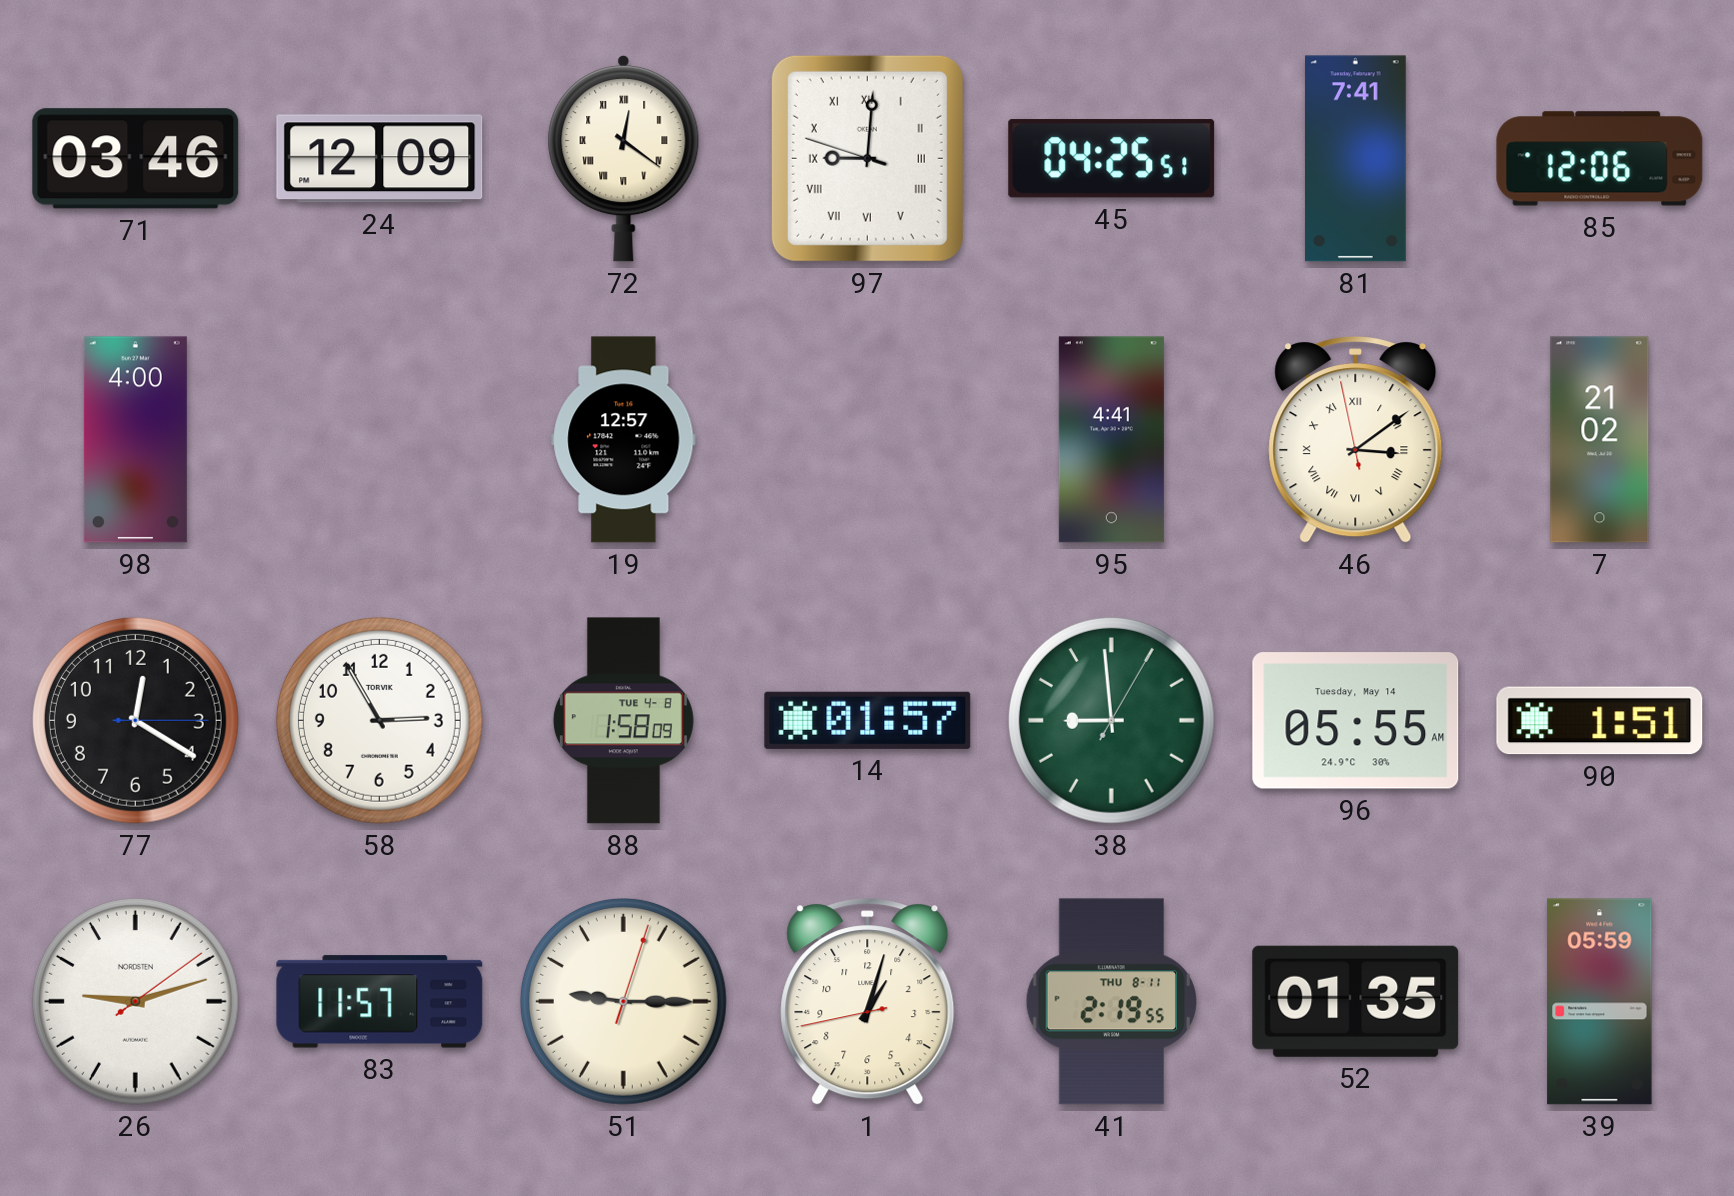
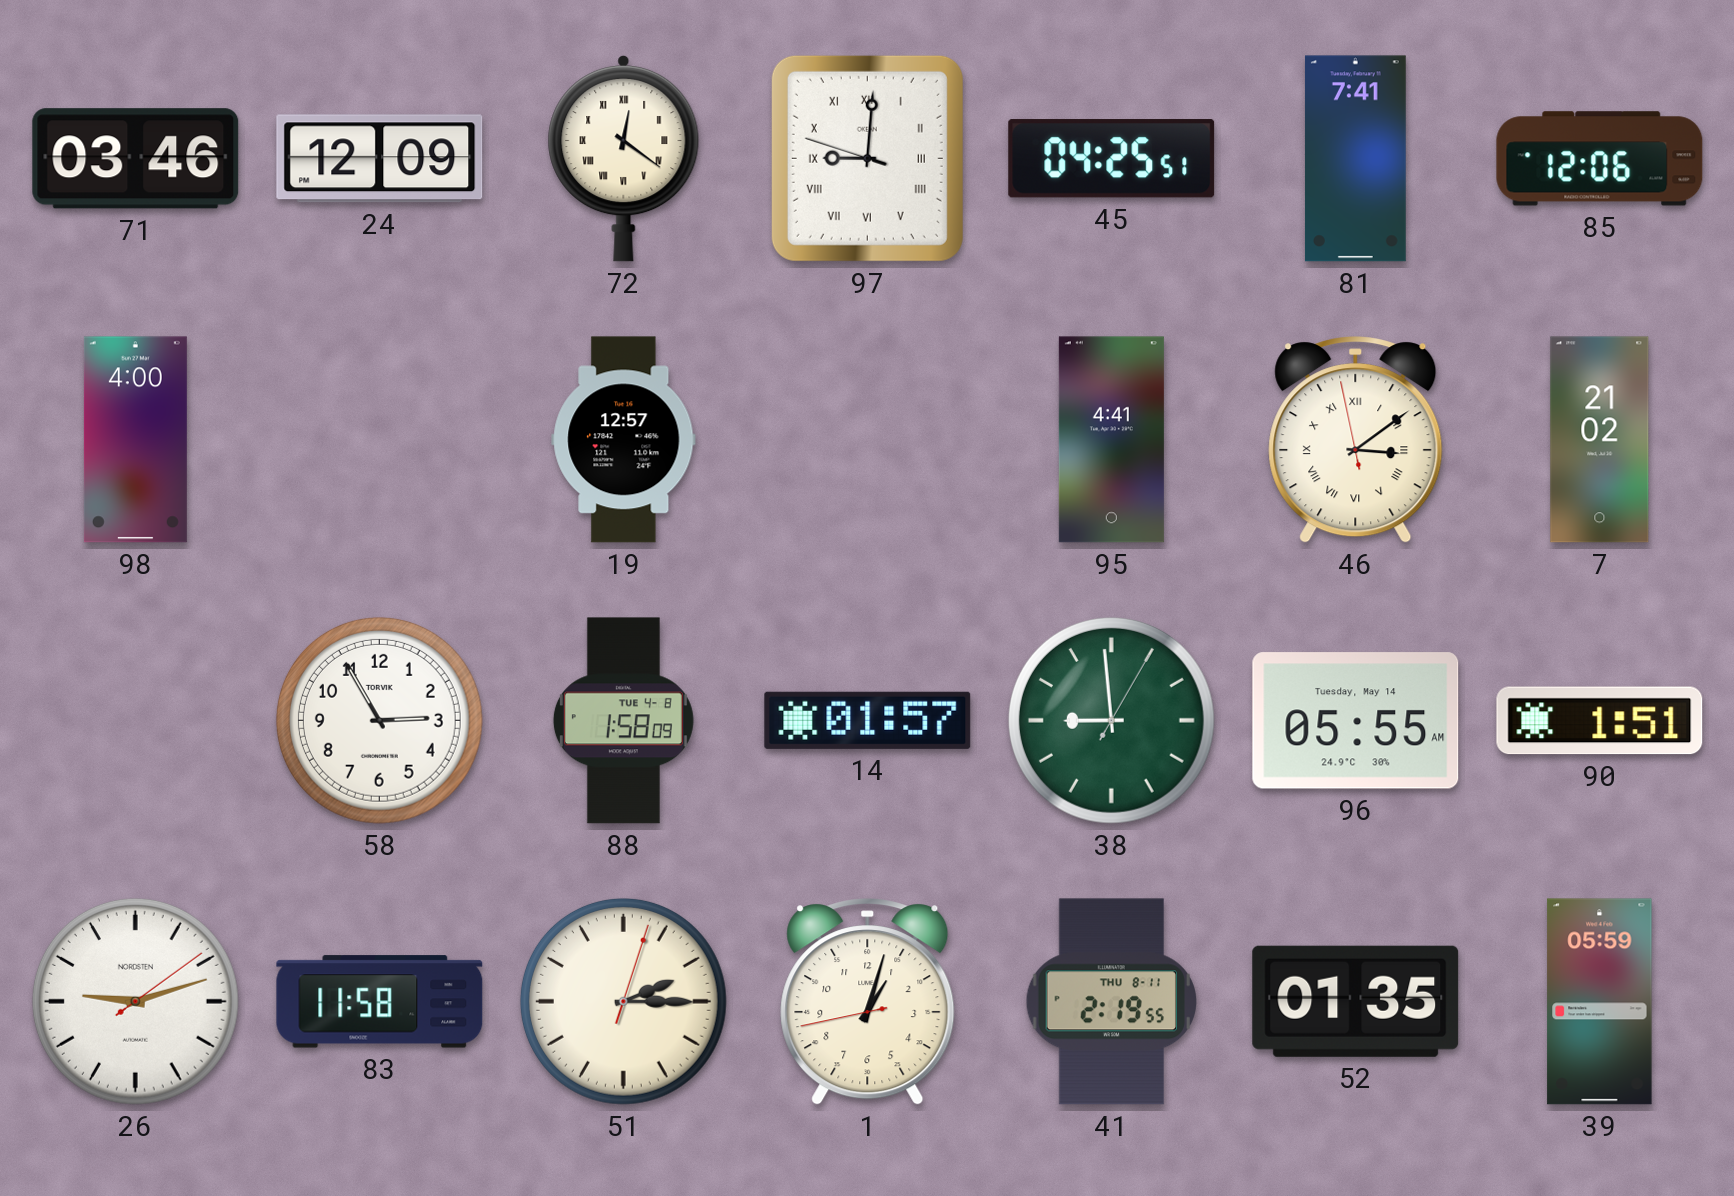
77: 12:20 -> none
83: 11:57 -> 11:58
51: 9:15 -> 2:15
